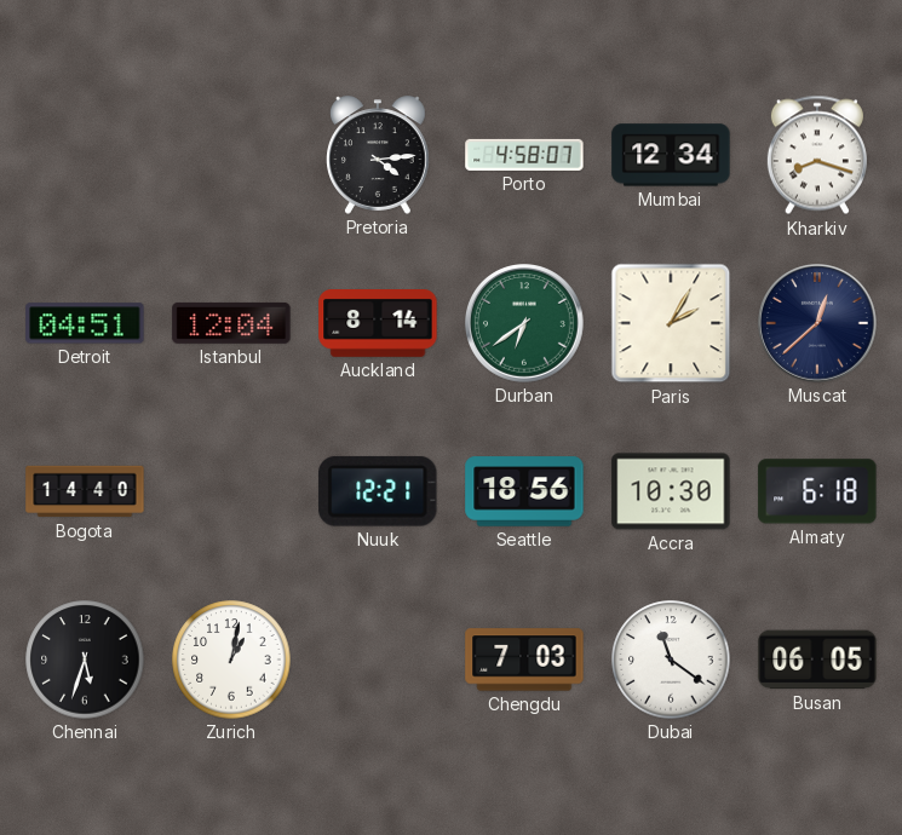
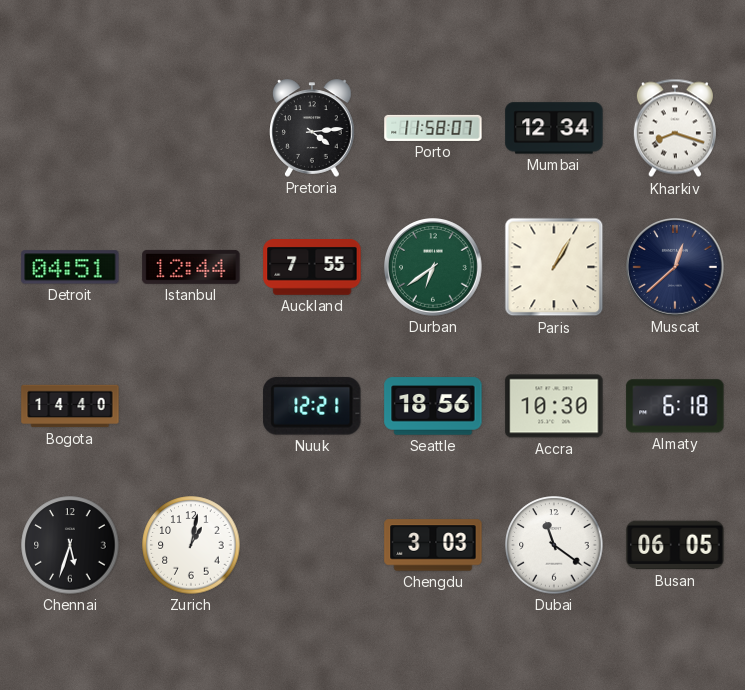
Porto: 4:58 -> 11:58
Istanbul: 12:04 -> 12:44
Auckland: 8:14 -> 7:55
Paris: 2:05 -> 1:05
Chengdu: 7:03 -> 3:03
